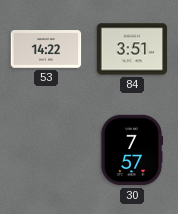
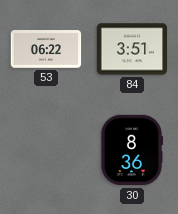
53: 14:22 -> 06:22
30: 7:57 -> 8:36
